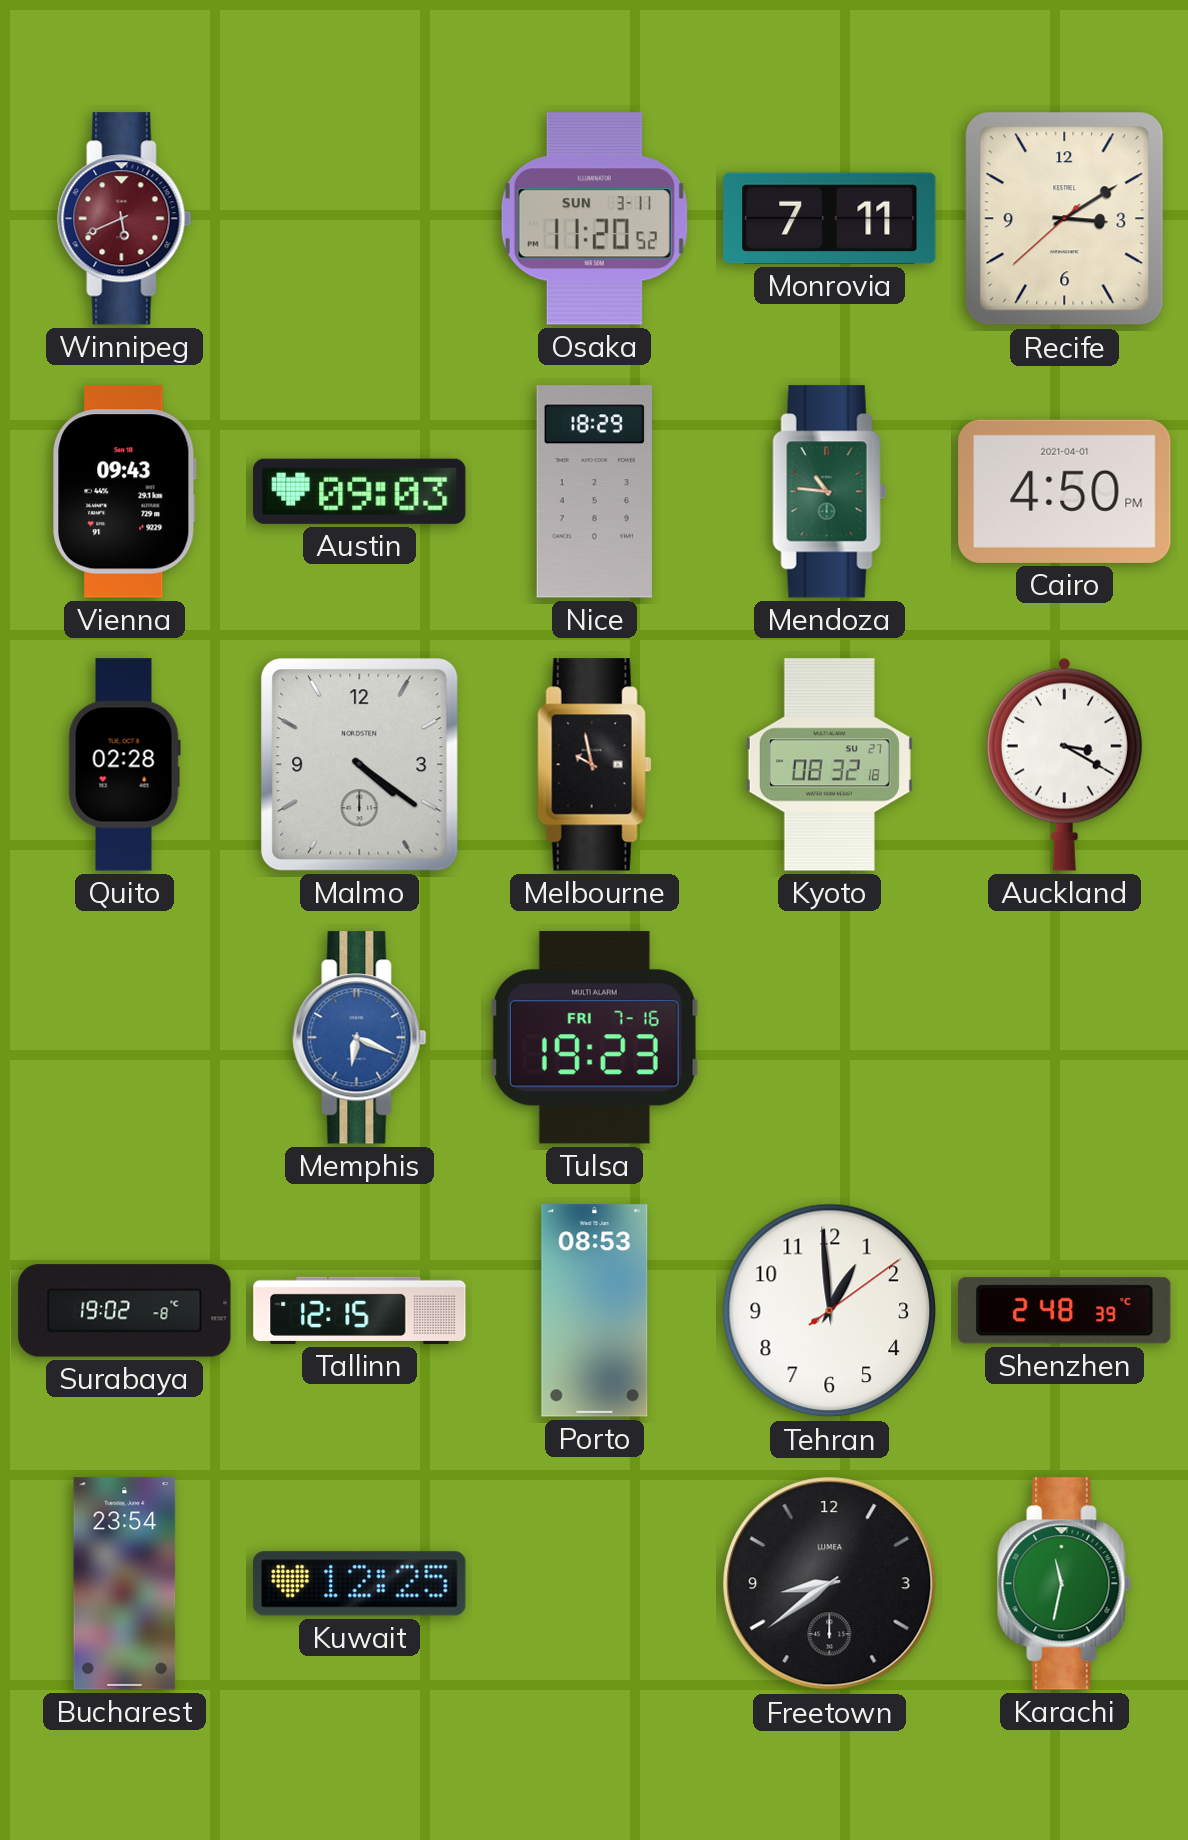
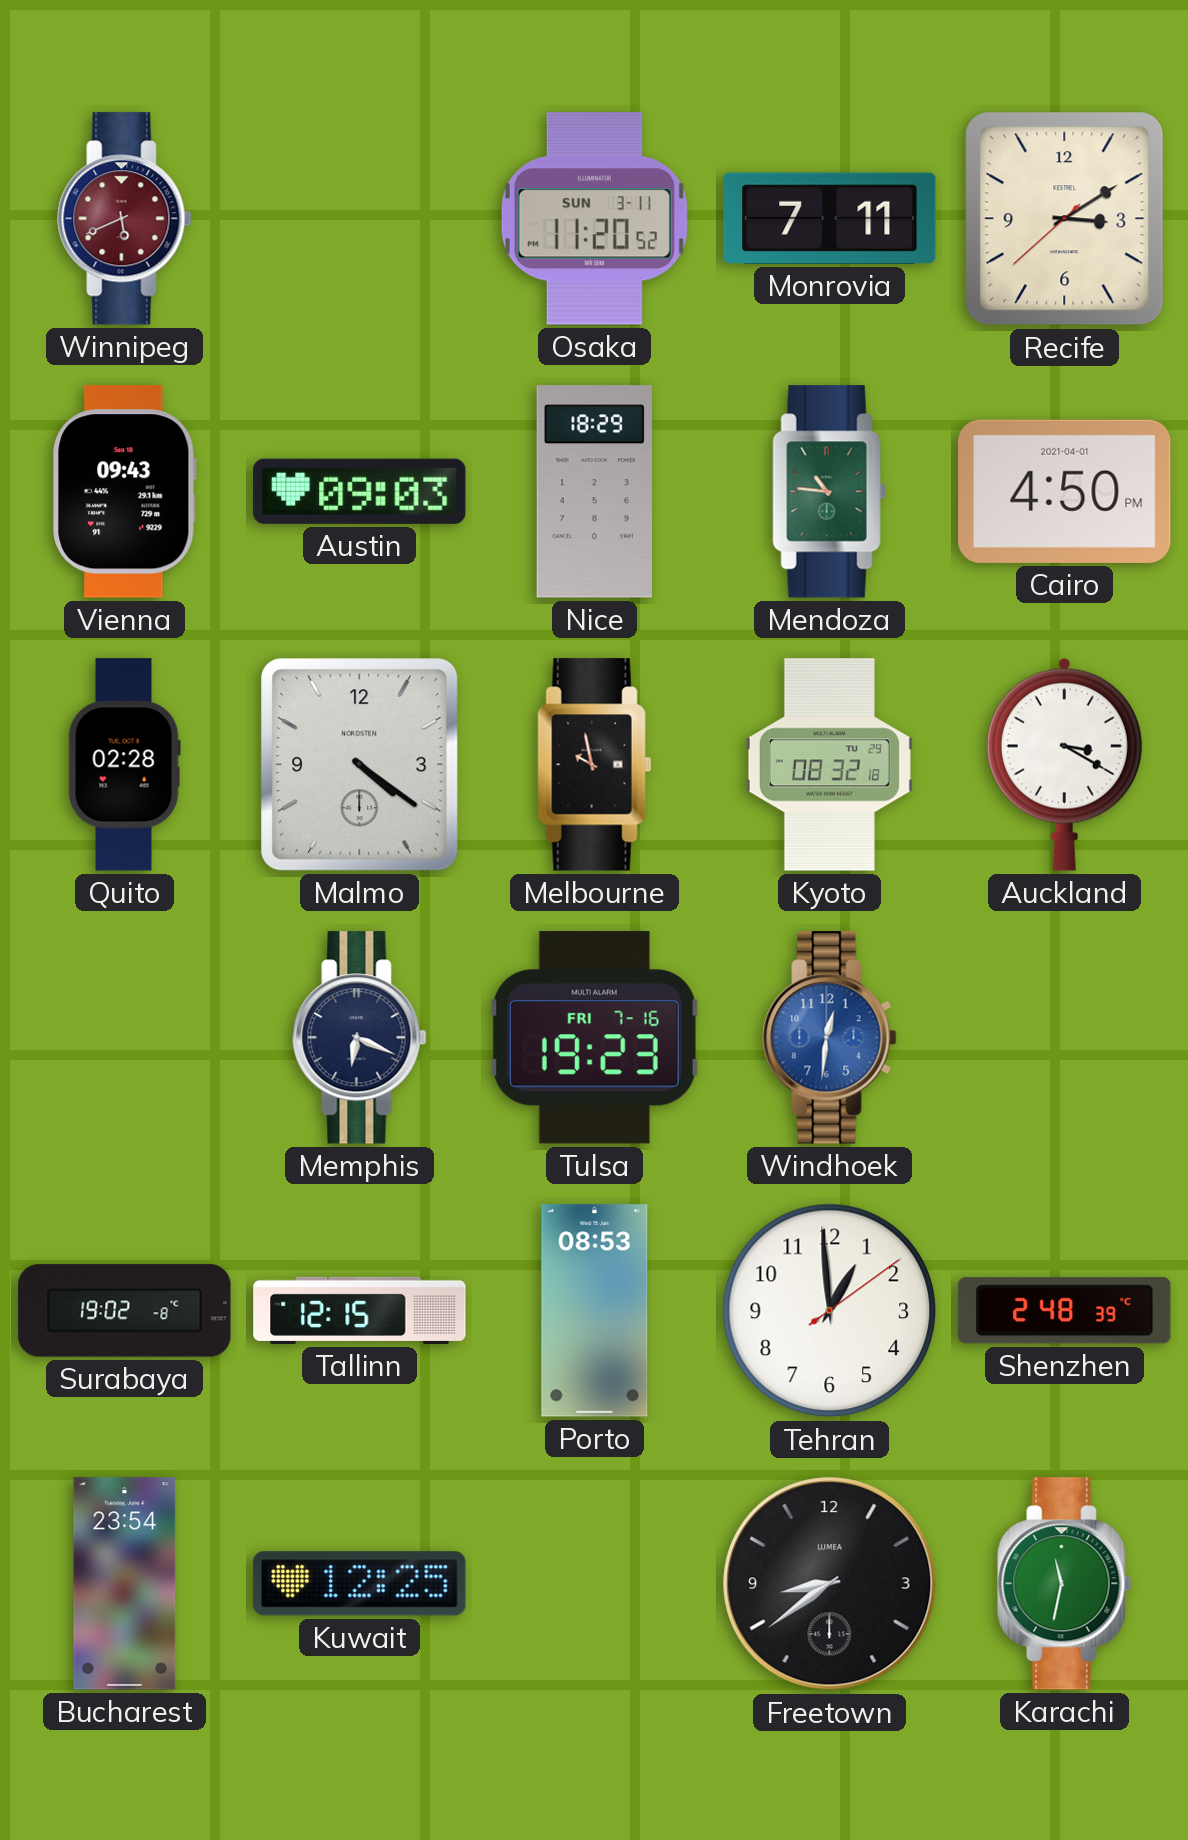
Kyoto date: SU 27 -> TU 29
Memphis dial: blue -> navy
Windhoek: none -> 12:31
